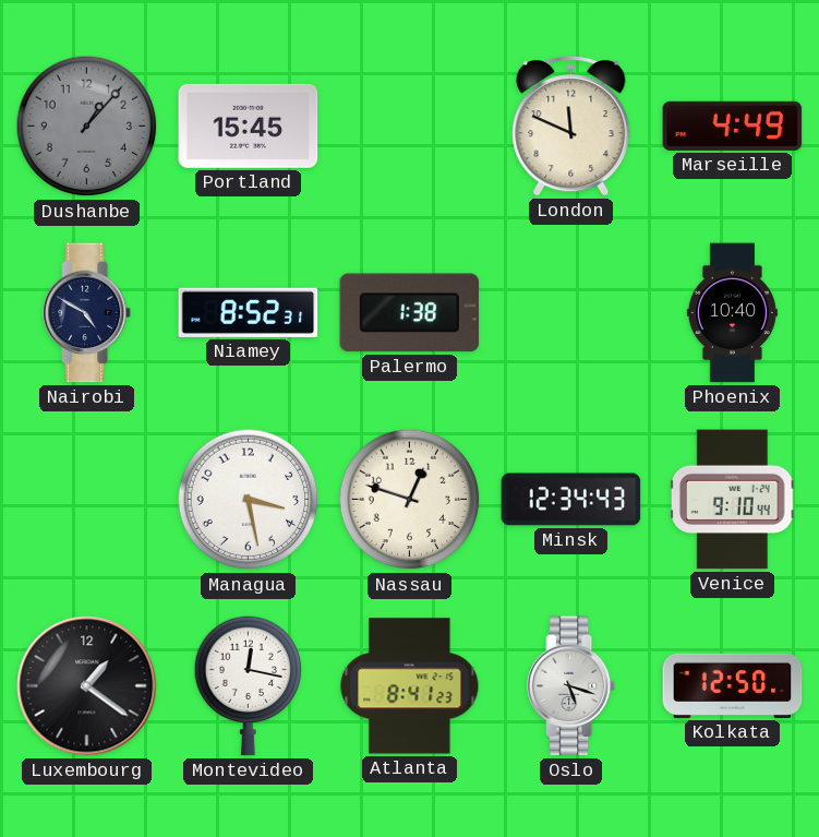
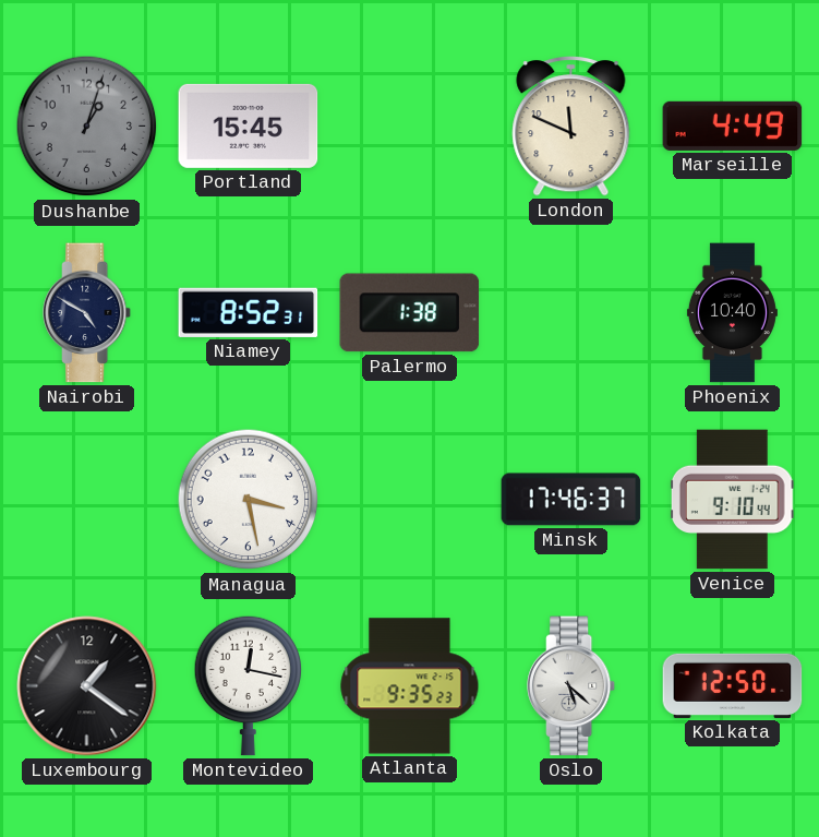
Dushanbe: 1:07 -> 1:03
Nassau: 12:48 -> none
Minsk: 12:34 -> 17:46
Atlanta: 8:41 -> 9:35
Oslo: 5:18 -> 5:22
